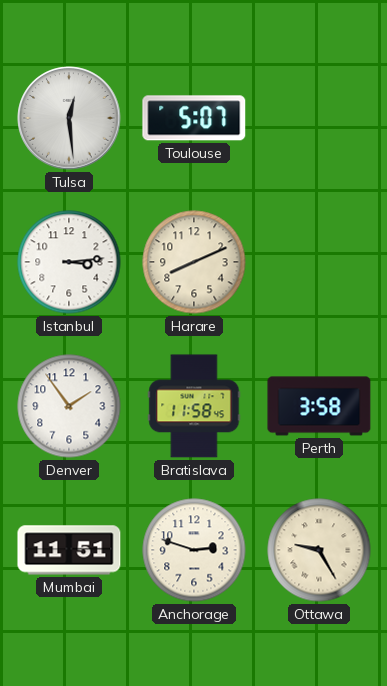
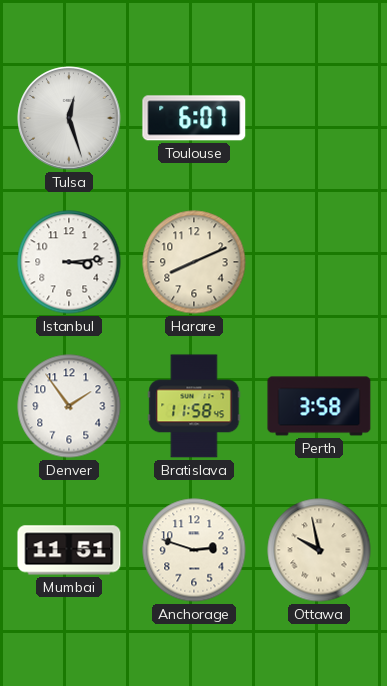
Tulsa: 12:29 -> 12:27
Toulouse: 5:07 -> 6:07
Ottawa: 9:25 -> 9:58
